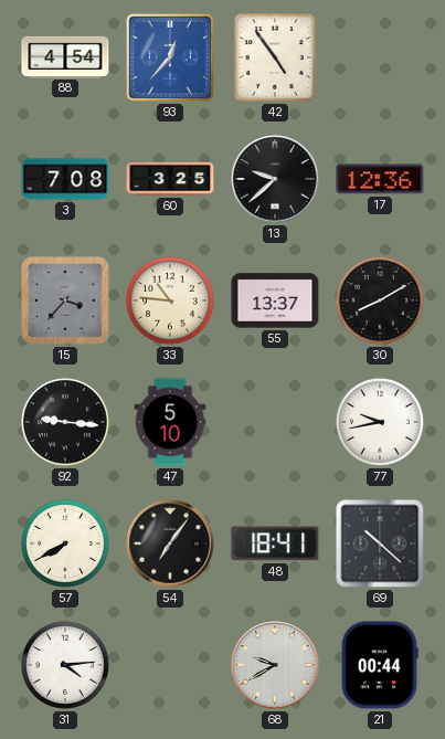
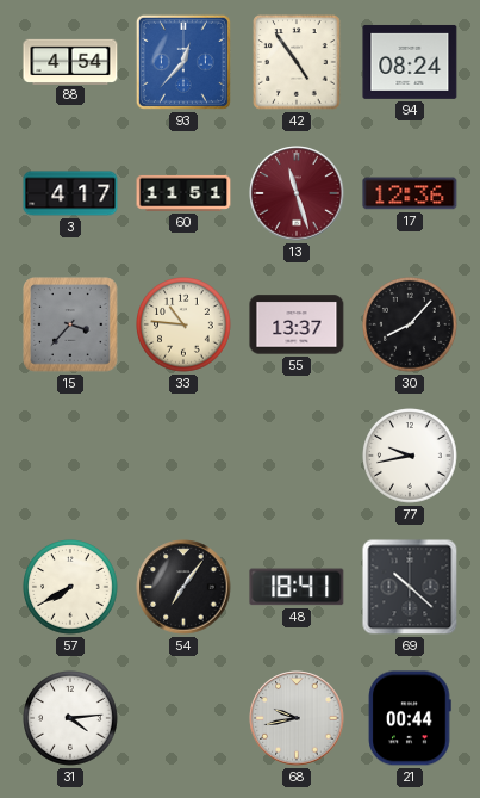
94: none -> 08:24
3: 7:08 -> 4:17
60: 3:25 -> 11:51
13: 9:38 -> 11:27
13 dial: black -> burgundy
30: 8:10 -> 8:07
92: 9:16 -> none
47: 5:10 -> none
68: 9:40 -> 9:43
